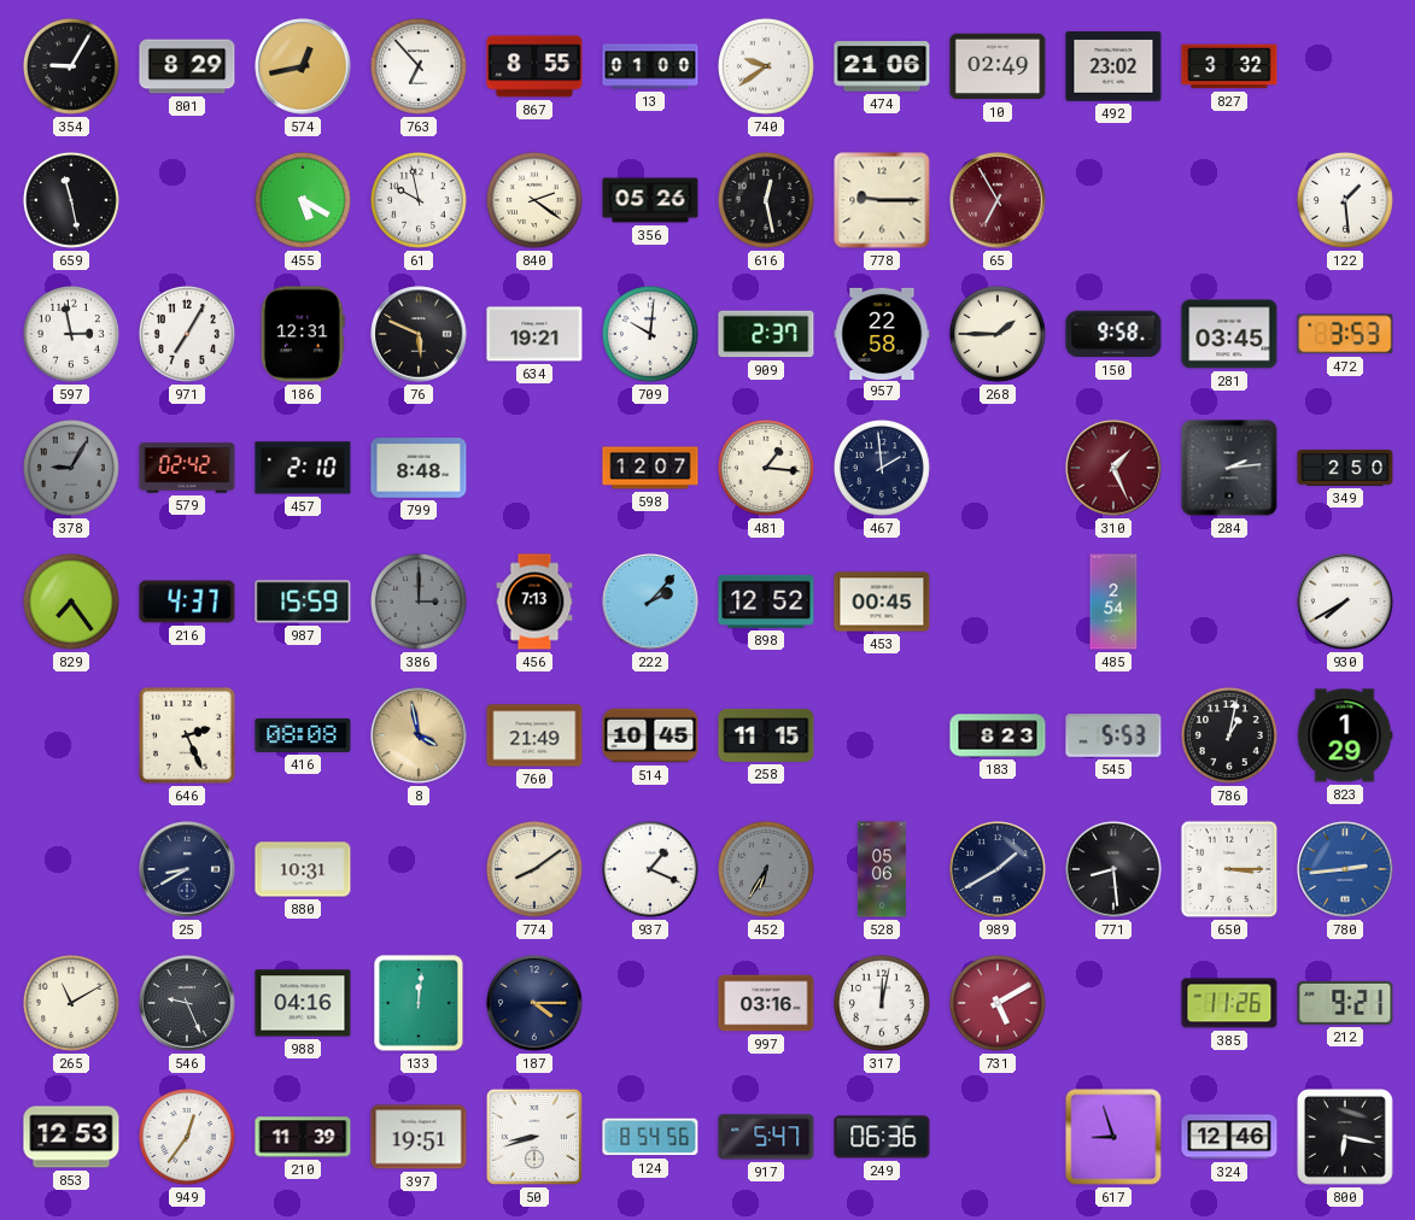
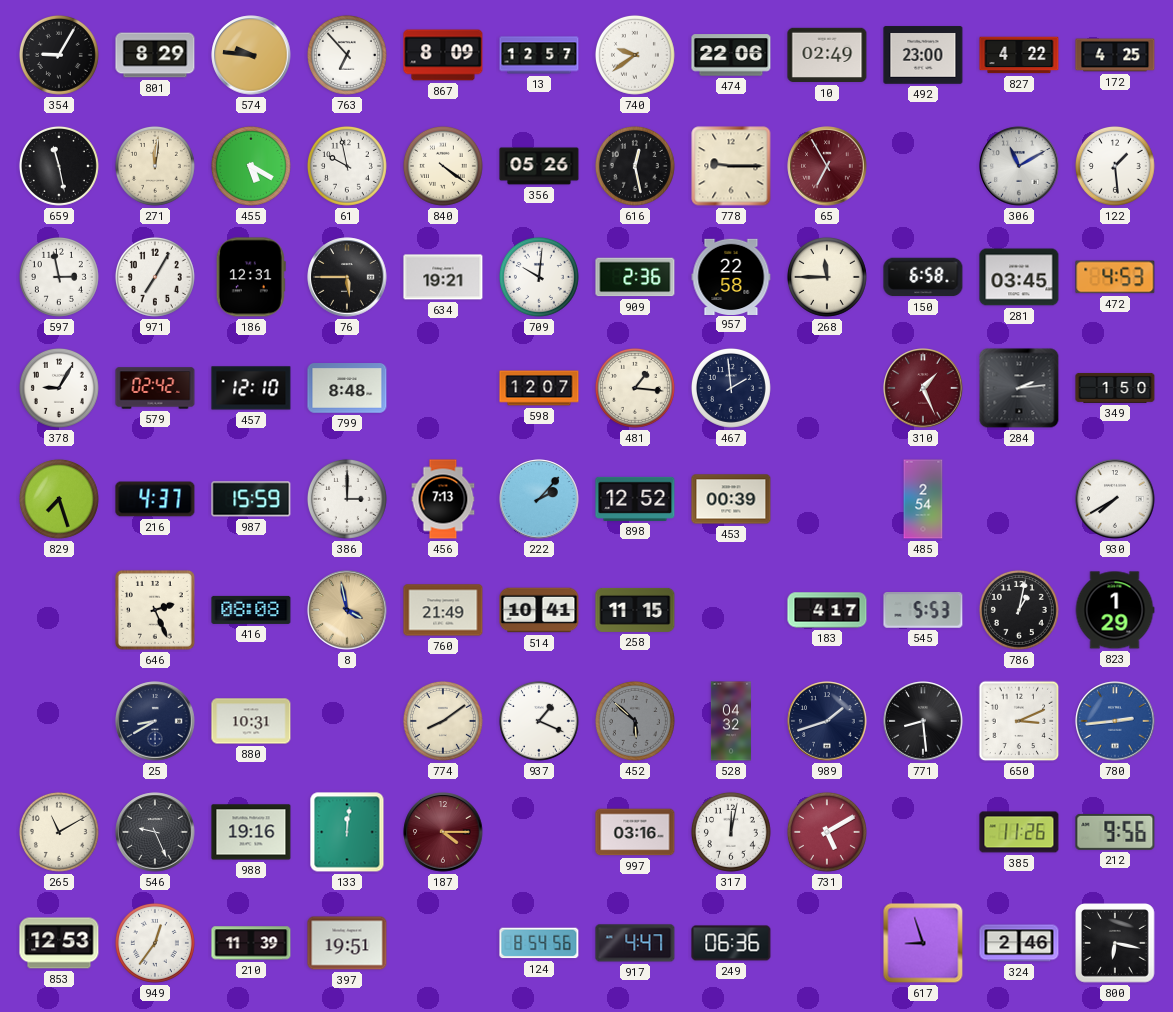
574: 12:43 -> 9:46
867: 8:55 -> 8:09
13: 01:00 -> 12:57
474: 21:06 -> 22:06
492: 23:02 -> 23:00
827: 3:32 -> 4:22
172: none -> 4:25
271: none -> 12:01
840: 2:21 -> 4:21
306: none -> 11:10
76: 5:49 -> 5:45
909: 2:37 -> 2:36
268: 1:45 -> 11:45
150: 9:58 -> 6:58
472: 3:53 -> 4:53
378 dial: grey -> white
457: 2:10 -> 12:10
349: 2:50 -> 1:50
829: 7:24 -> 7:27
386 dial: grey -> white
453: 00:45 -> 00:39
514: 10:45 -> 10:41
183: 8:23 -> 4:17
452: 6:35 -> 5:52
528: 05:06 -> 04:32
989: 1:40 -> 1:42
650: 3:15 -> 3:11
988: 04:16 -> 19:16
187 dial: navy -> burgundy
212: 9:21 -> 9:56
50: 8:42 -> none
917: 5:47 -> 4:47
324: 12:46 -> 2:46
